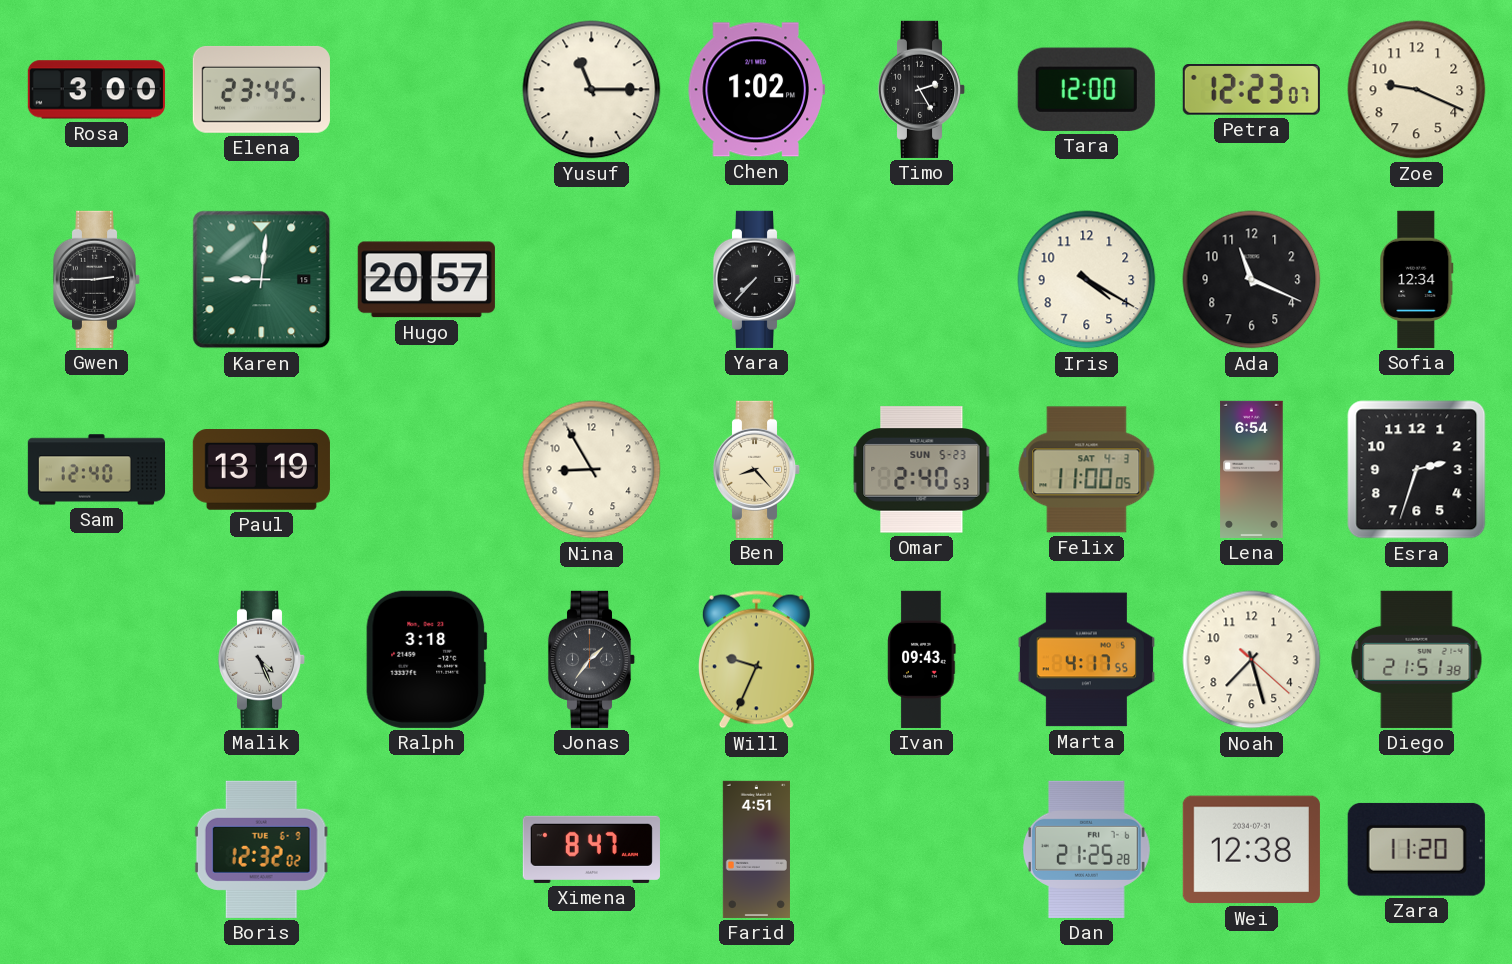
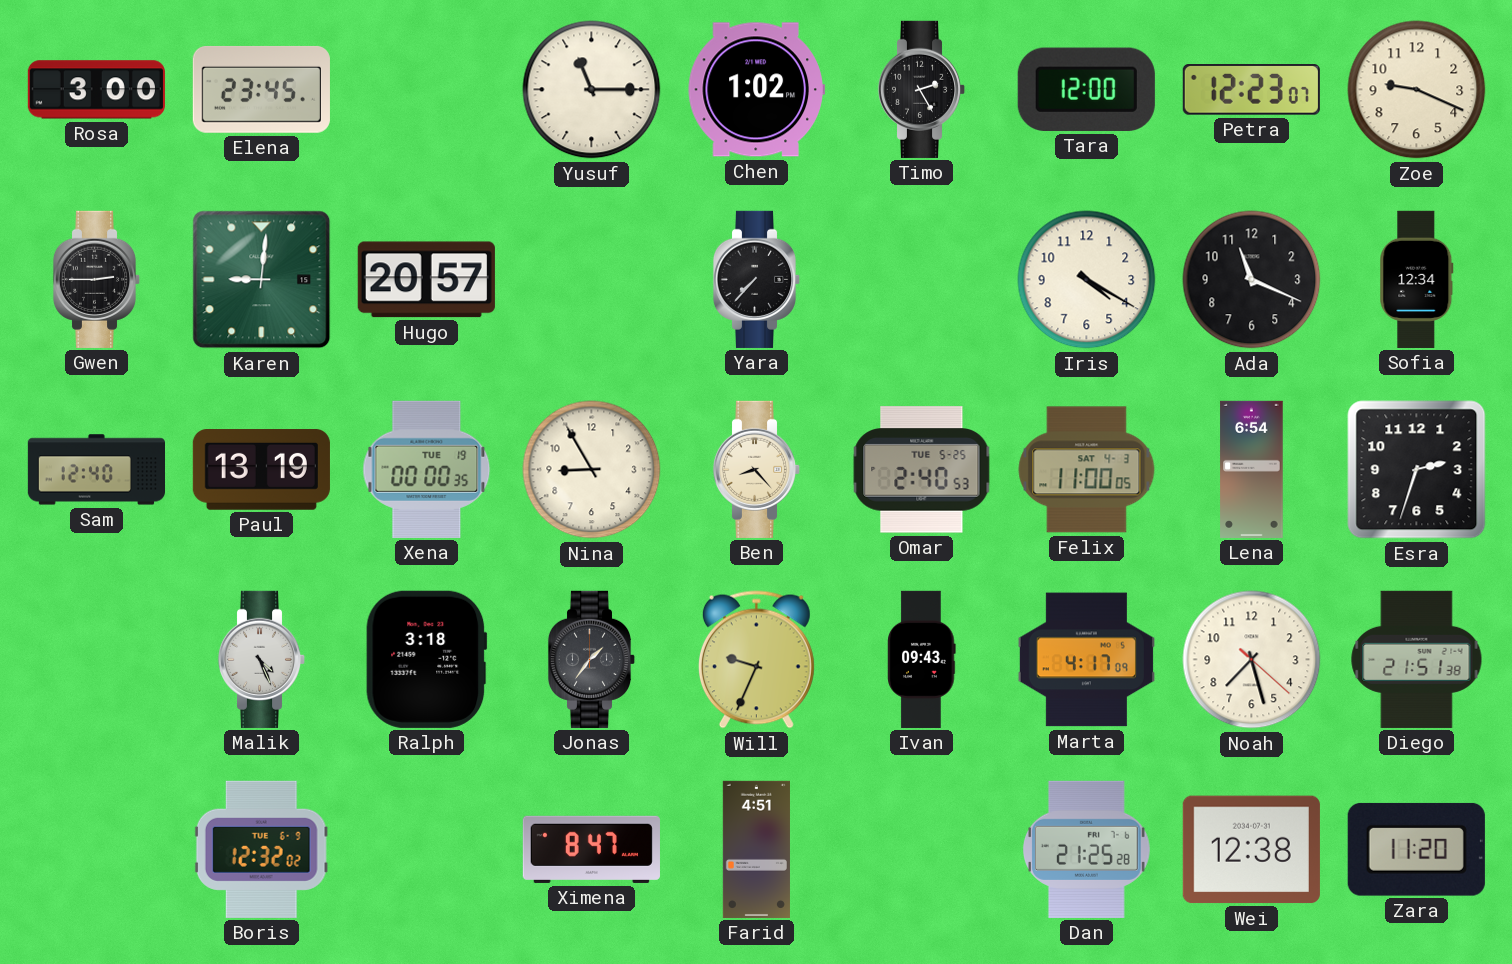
Xena: none -> 00:00
Omar date: SUN 5-23 -> TUE 5-25
Marta: 4:17:55 -> 4:17:09
